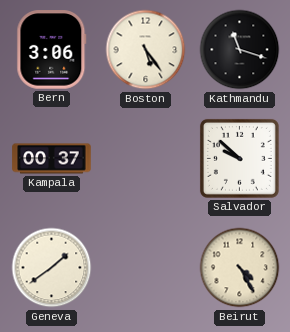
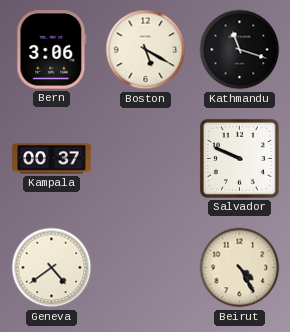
Boston: 5:24 -> 5:20
Salvador: 9:52 -> 9:49
Geneva: 1:39 -> 4:39
